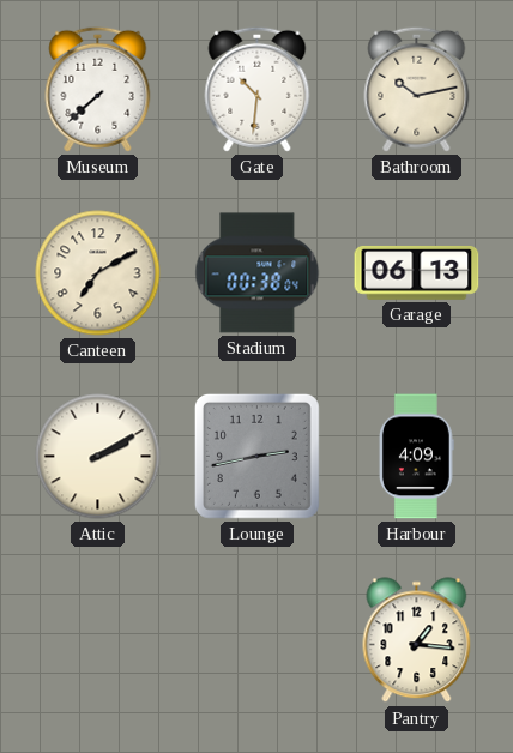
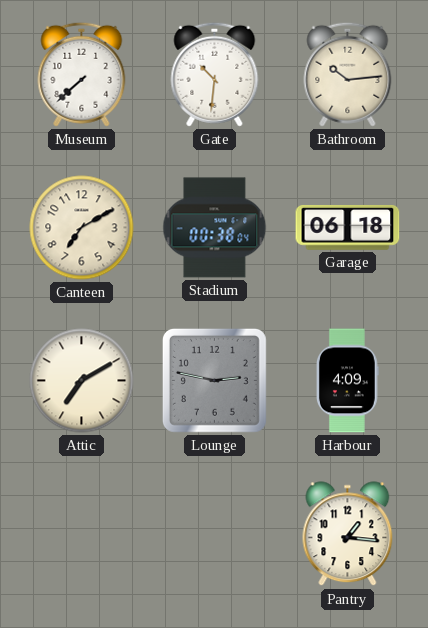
Bathroom: 10:13 -> 10:14
Garage: 06:13 -> 06:18
Attic: 2:10 -> 7:10
Lounge: 2:43 -> 2:47
